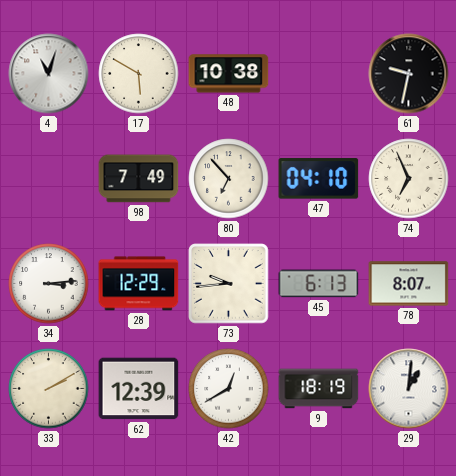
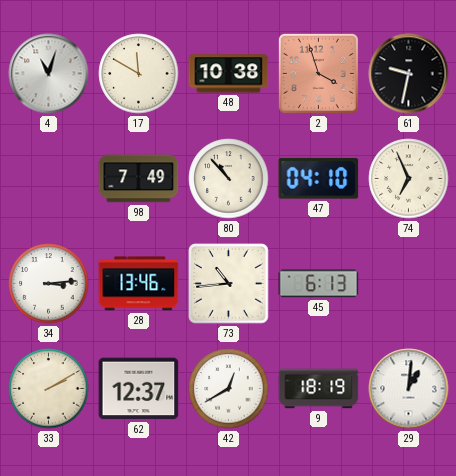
17: 5:50 -> 11:50
2: none -> 3:57
80: 6:53 -> 10:53
28: 12:29 -> 13:46
73: 9:44 -> 10:44
78: 8:07 -> none
62: 12:39 -> 12:37
